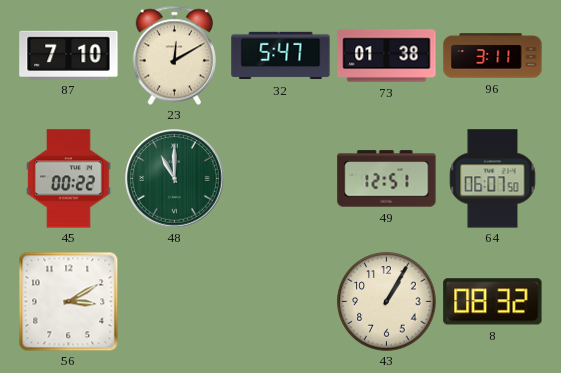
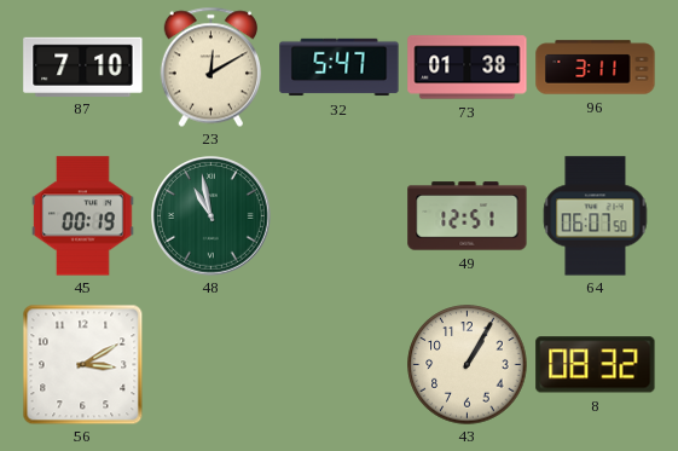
45: 00:22 -> 00:19
48: 11:00 -> 10:58
